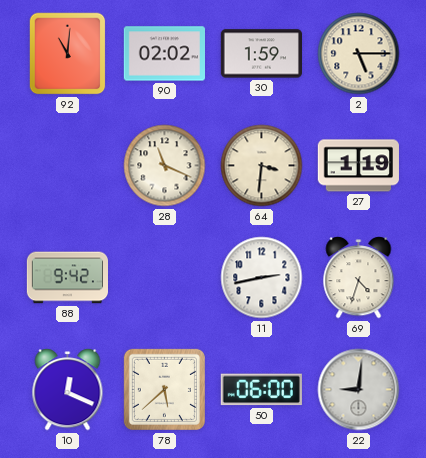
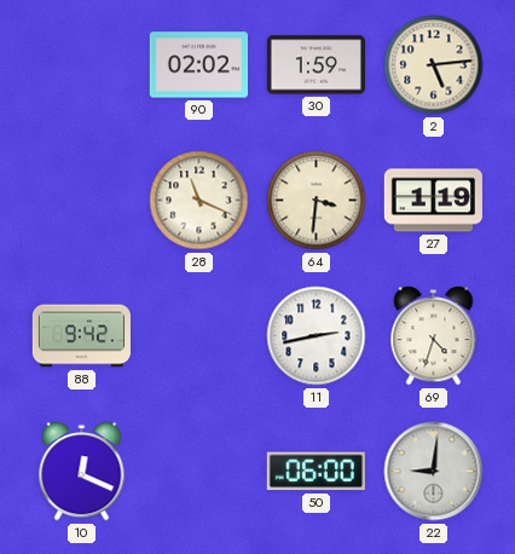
92: 11:01 -> none
2: 5:15 -> 5:14
78: 5:38 -> none
